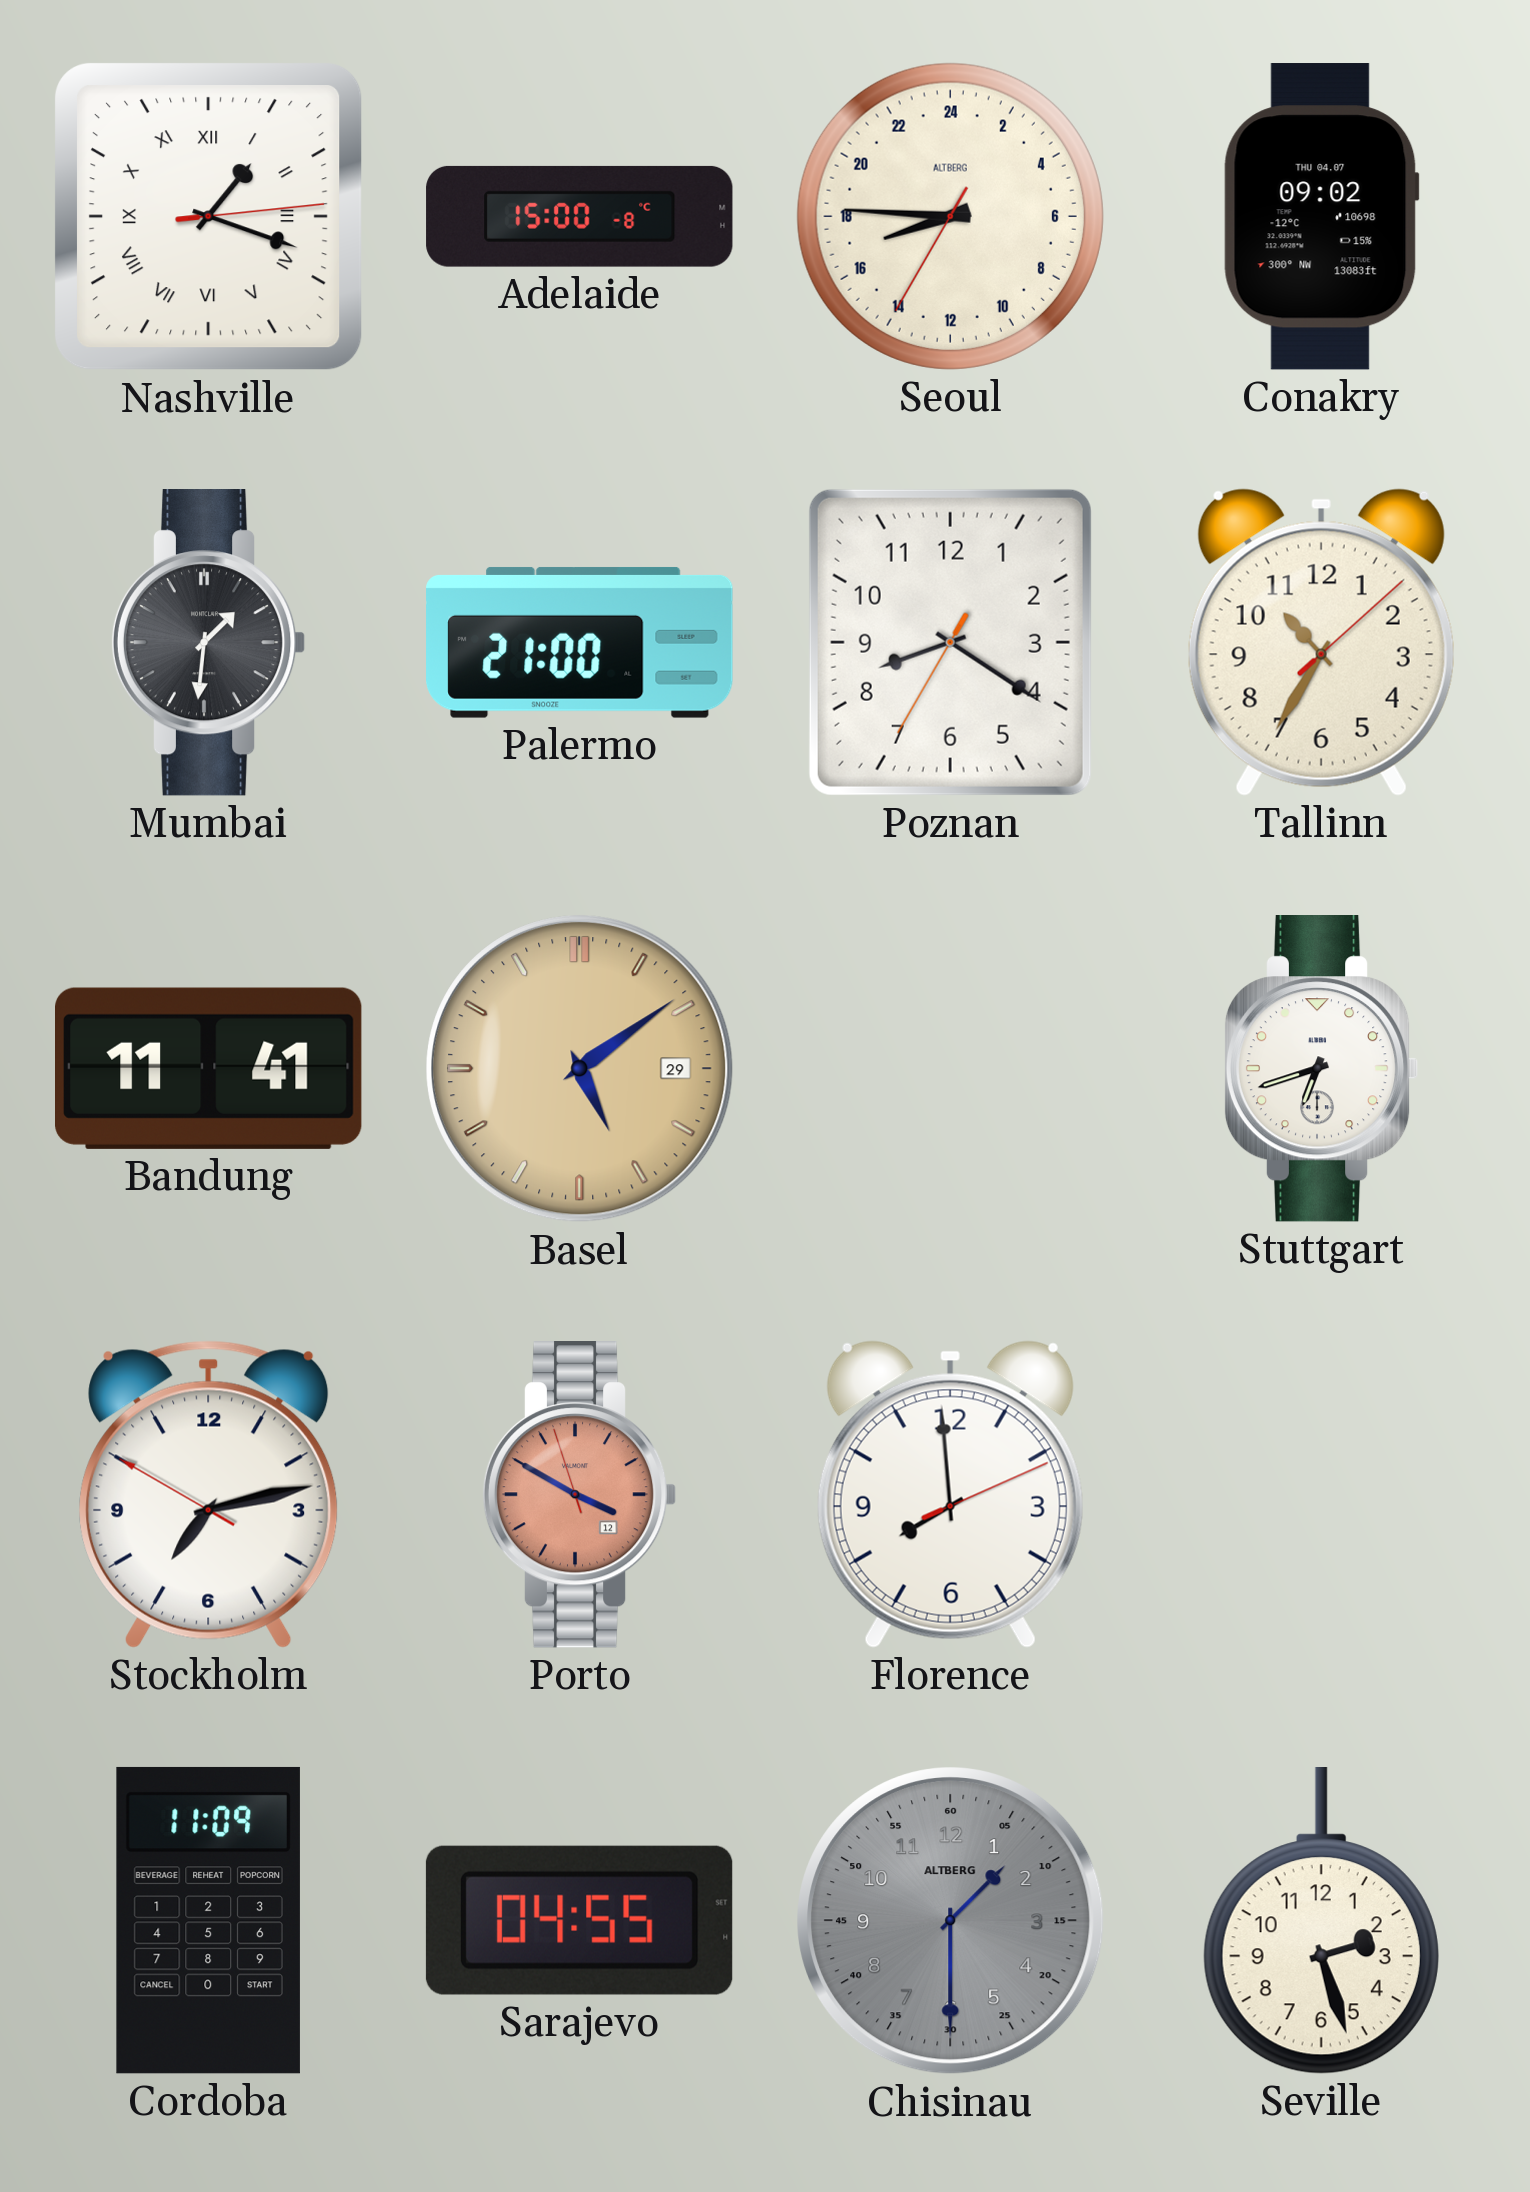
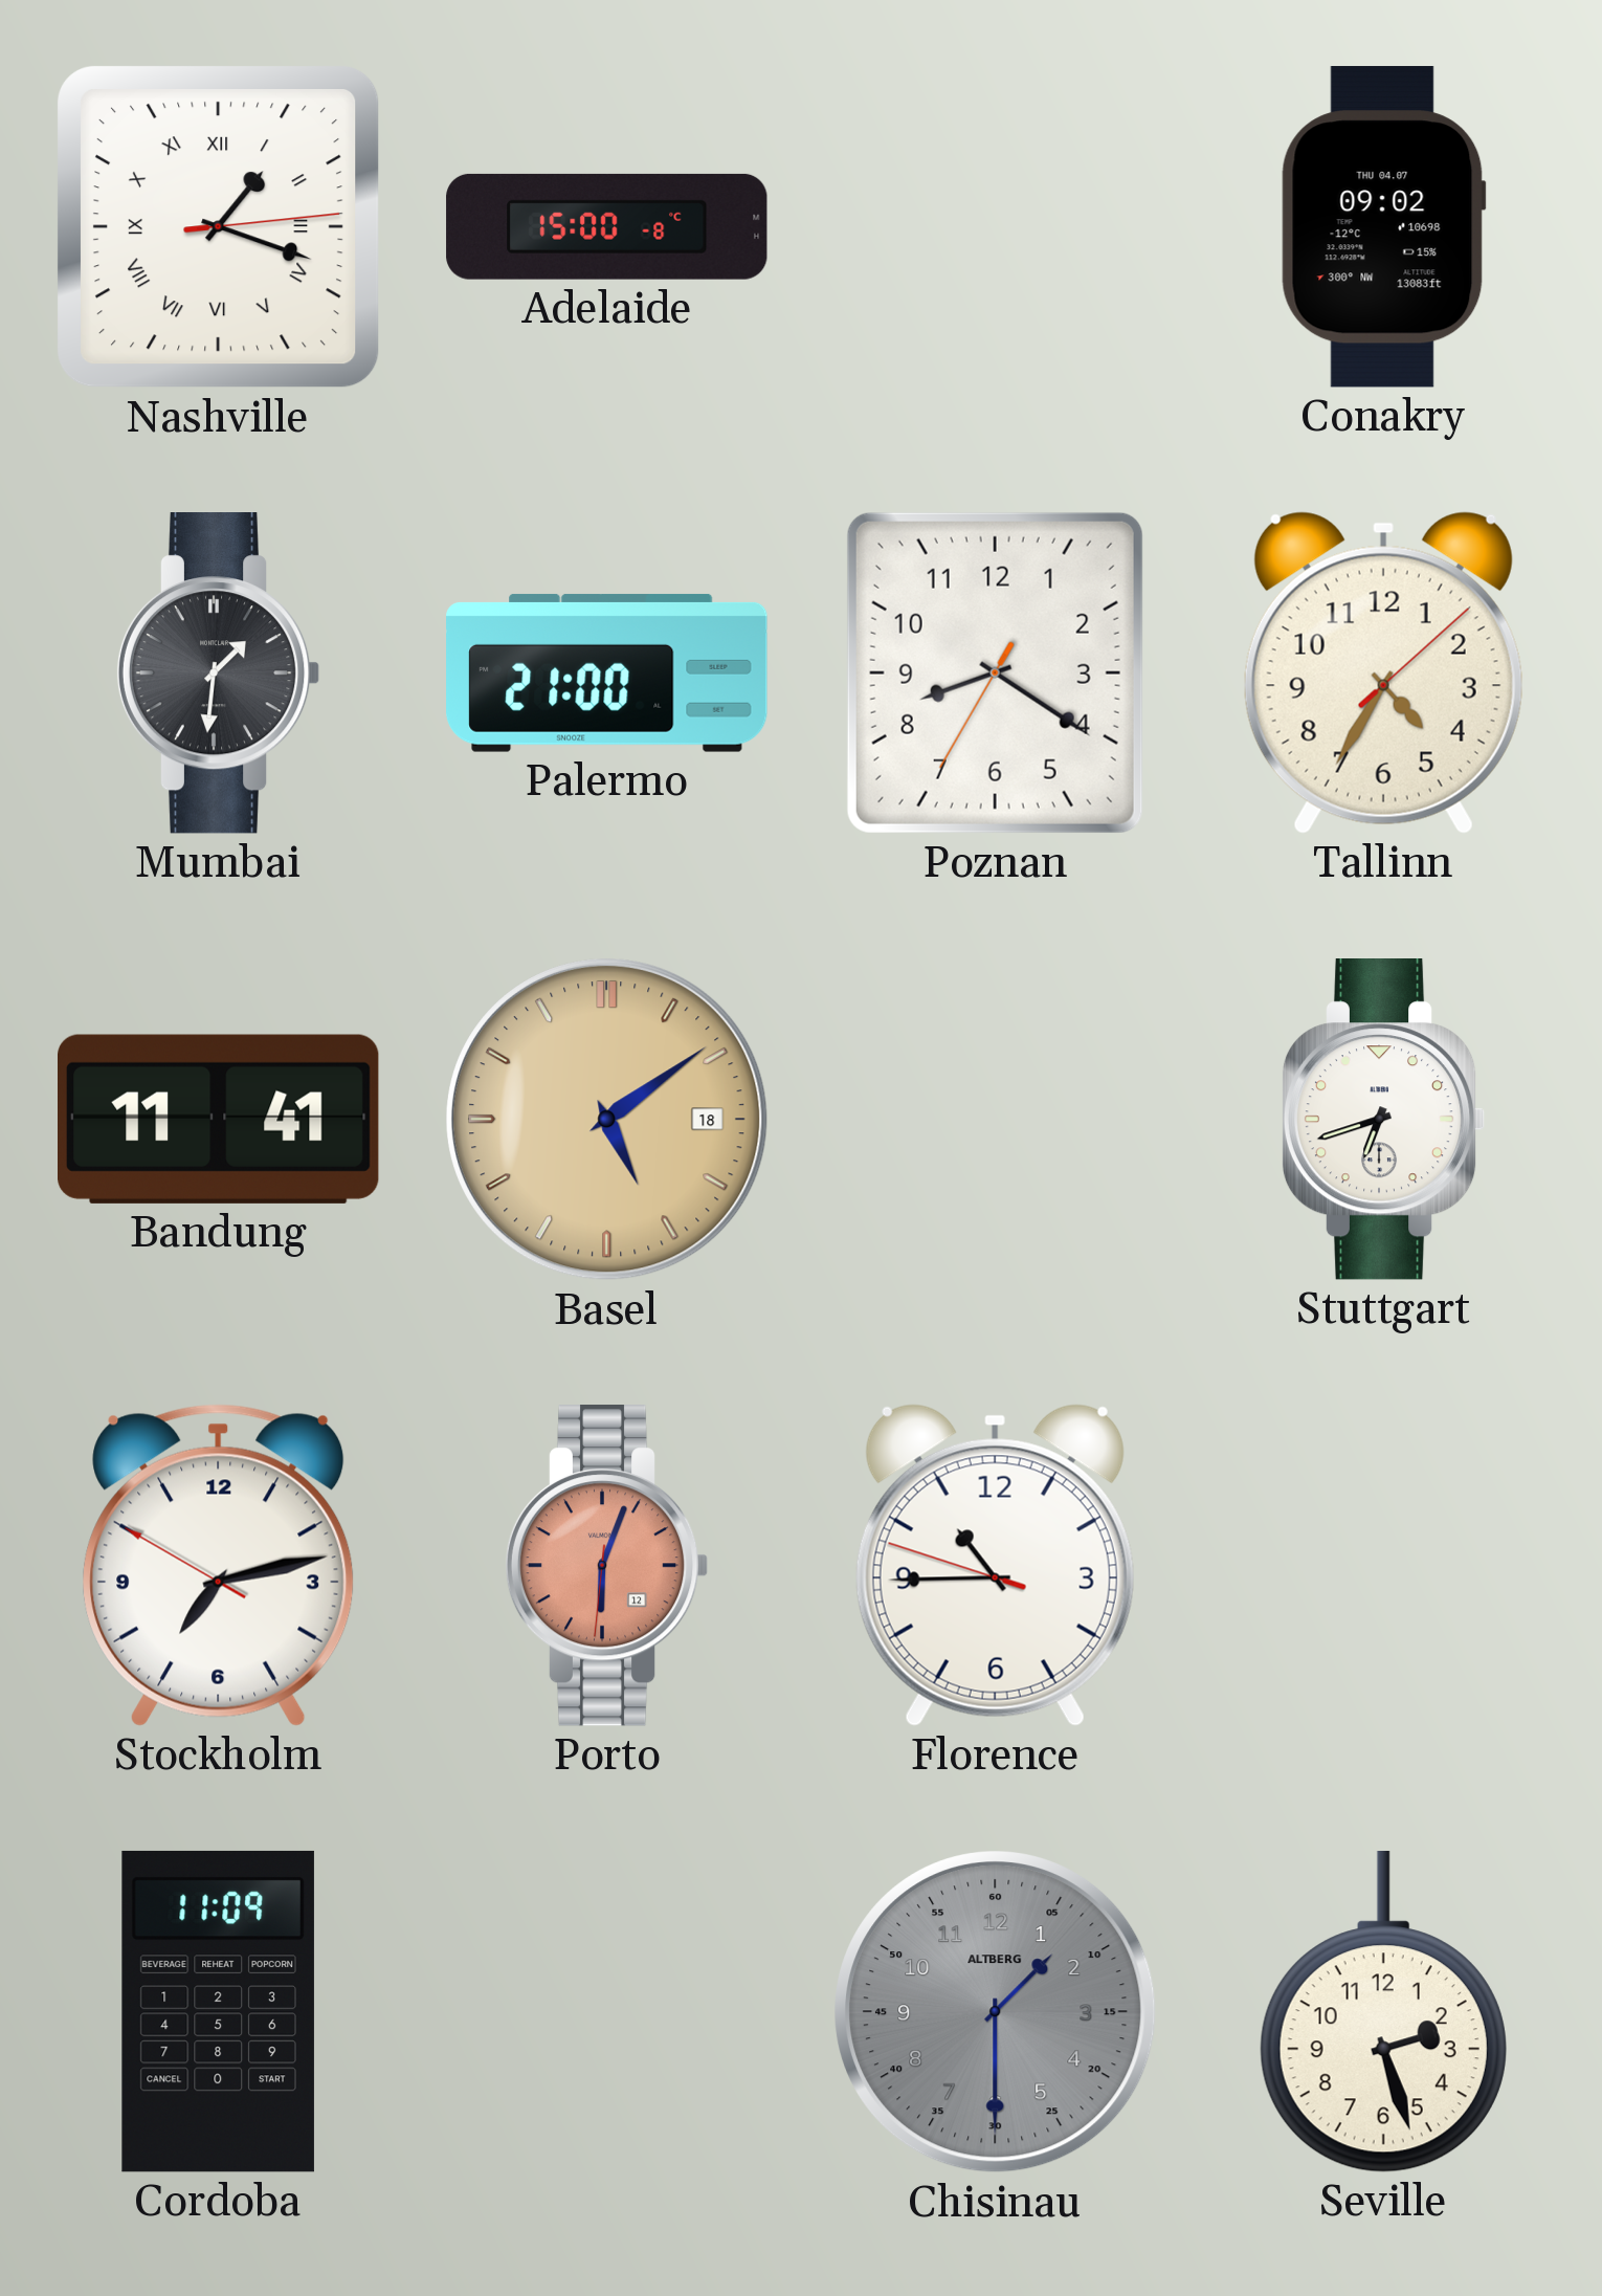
Seoul: 16:45 -> none
Tallinn: 10:35 -> 4:35
Basel date: 29 -> 18
Porto: 3:49 -> 6:03
Florence: 7:59 -> 10:44
Sarajevo: 04:55 -> none
